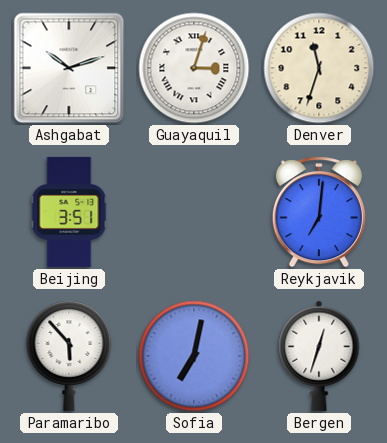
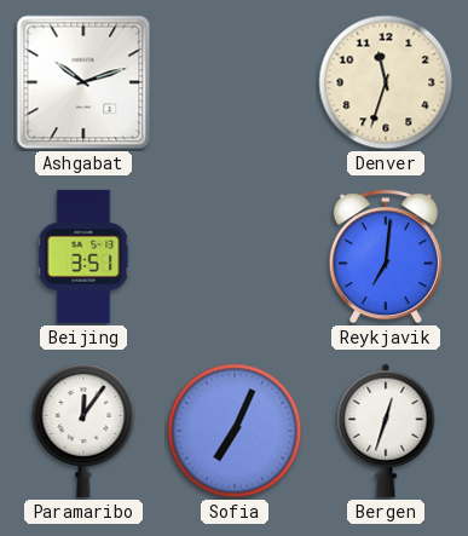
Guayaquil: 3:03 -> none
Paramaribo: 5:53 -> 12:06
Sofia: 7:02 -> 7:04
